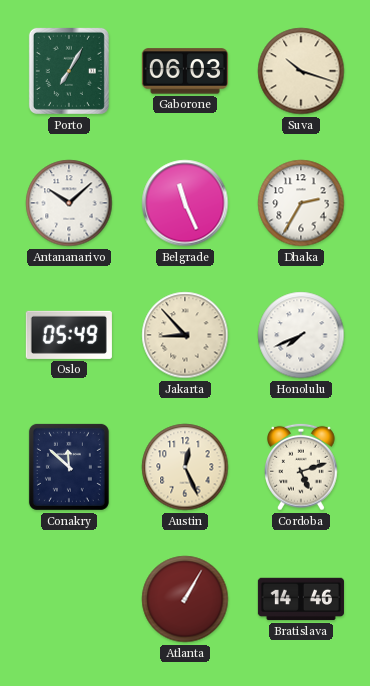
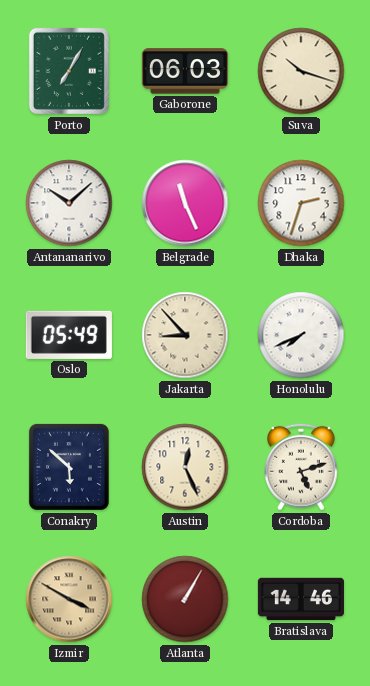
Dhaka: 2:35 -> 2:33
Conakry: 11:52 -> 5:52
Izmir: none -> 3:50
